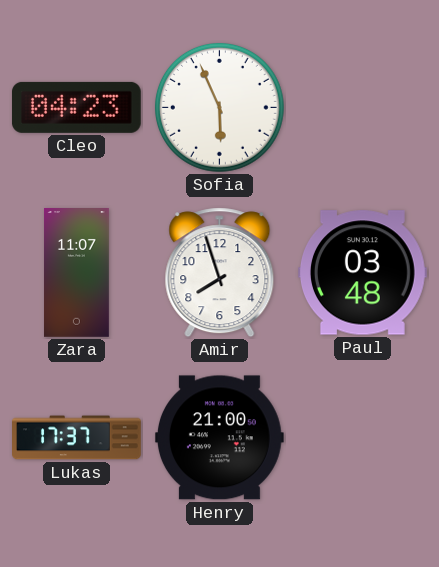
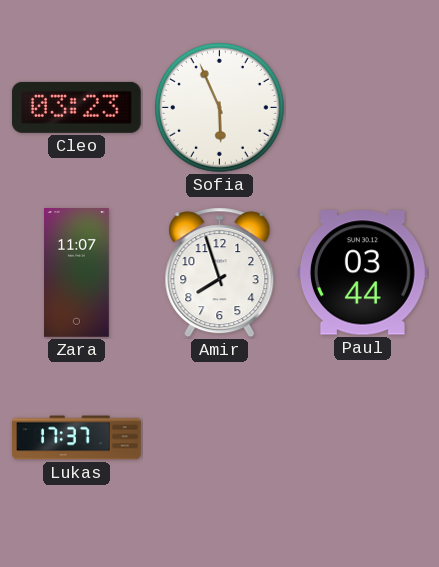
Cleo: 04:23 -> 03:23
Paul: 03:48 -> 03:44
Henry: 21:00 -> none
